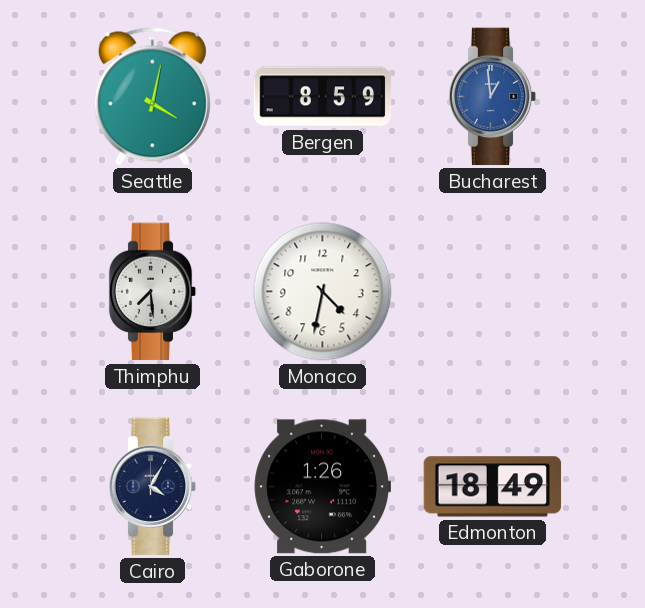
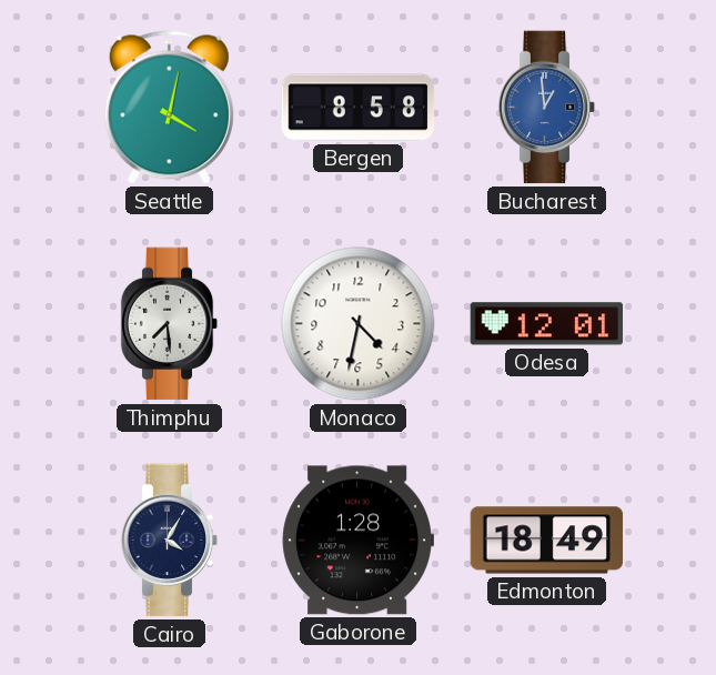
Bergen: 8:59 -> 8:58
Odesa: none -> 12:01
Gaborone: 1:26 -> 1:28
